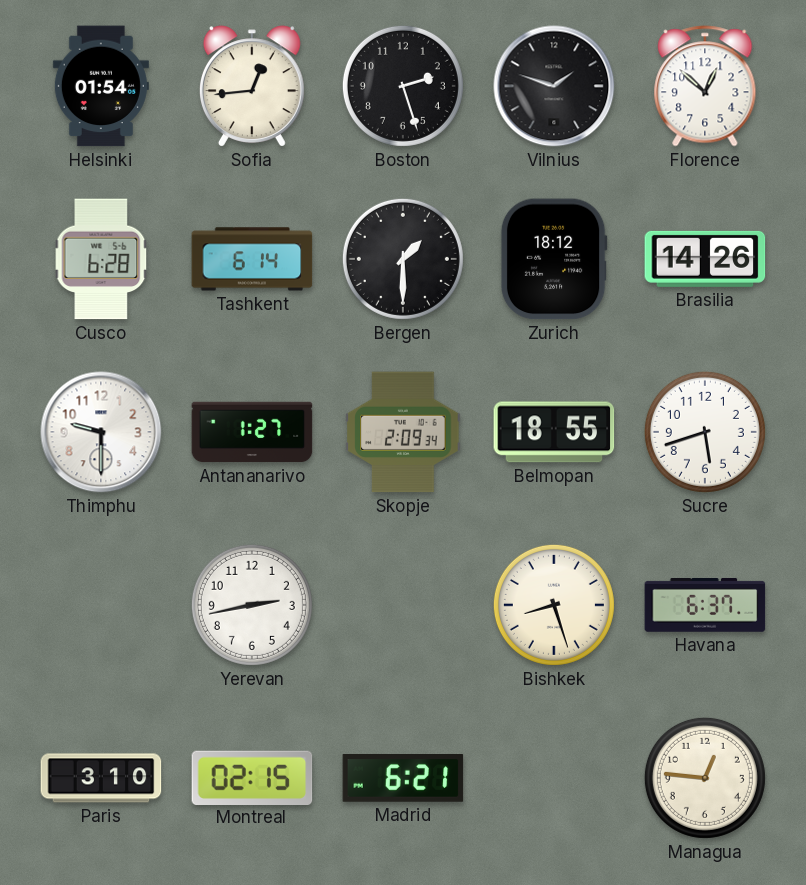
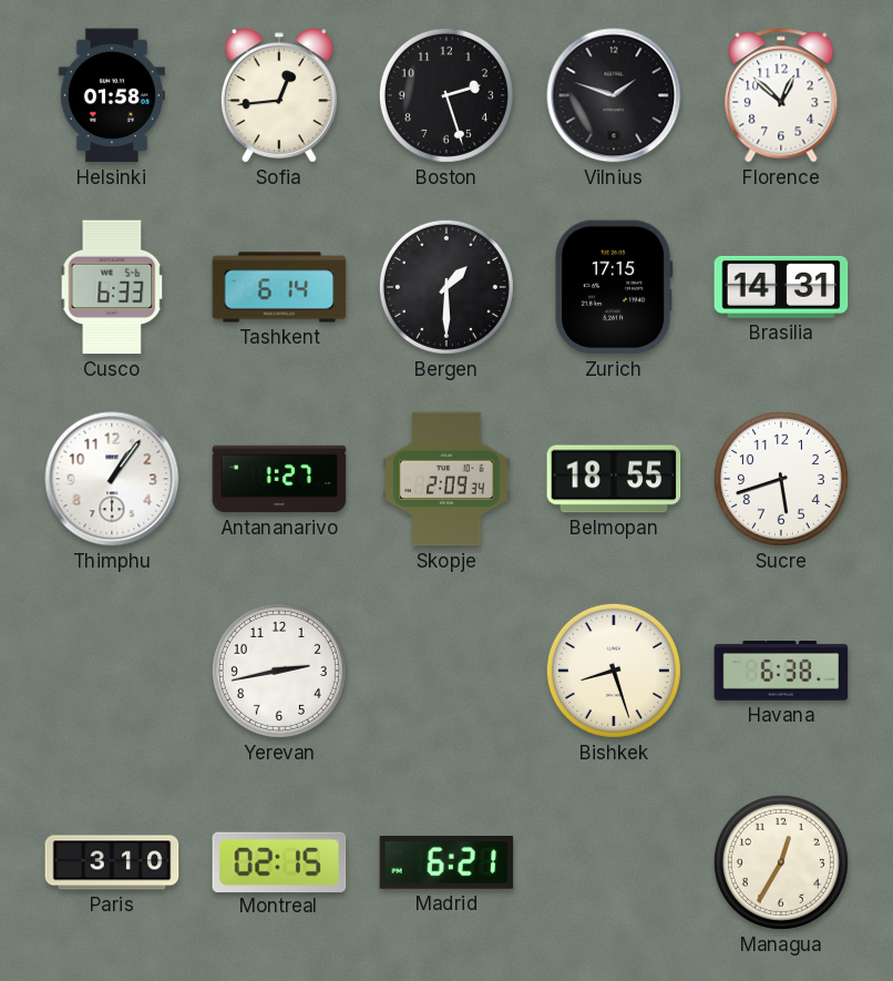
Helsinki: 01:54 -> 01:58
Cusco: 6:28 -> 6:33
Zurich: 18:12 -> 17:15
Brasilia: 14:26 -> 14:31
Thimphu: 9:30 -> 1:06
Havana: 6:37 -> 6:38
Managua: 12:46 -> 12:35
